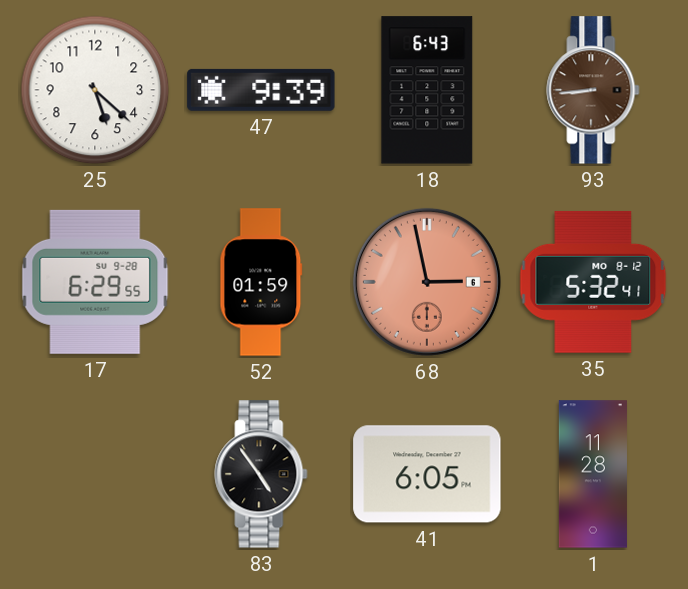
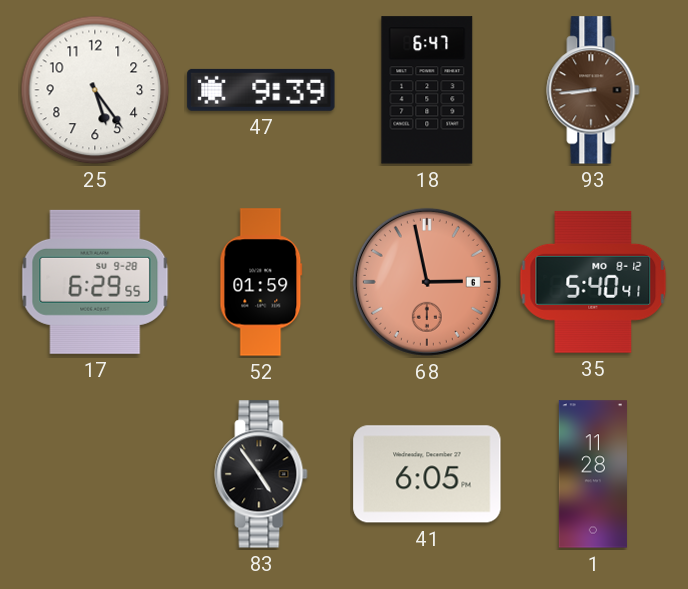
25: 5:22 -> 5:24
18: 6:43 -> 6:47
35: 5:32 -> 5:40
